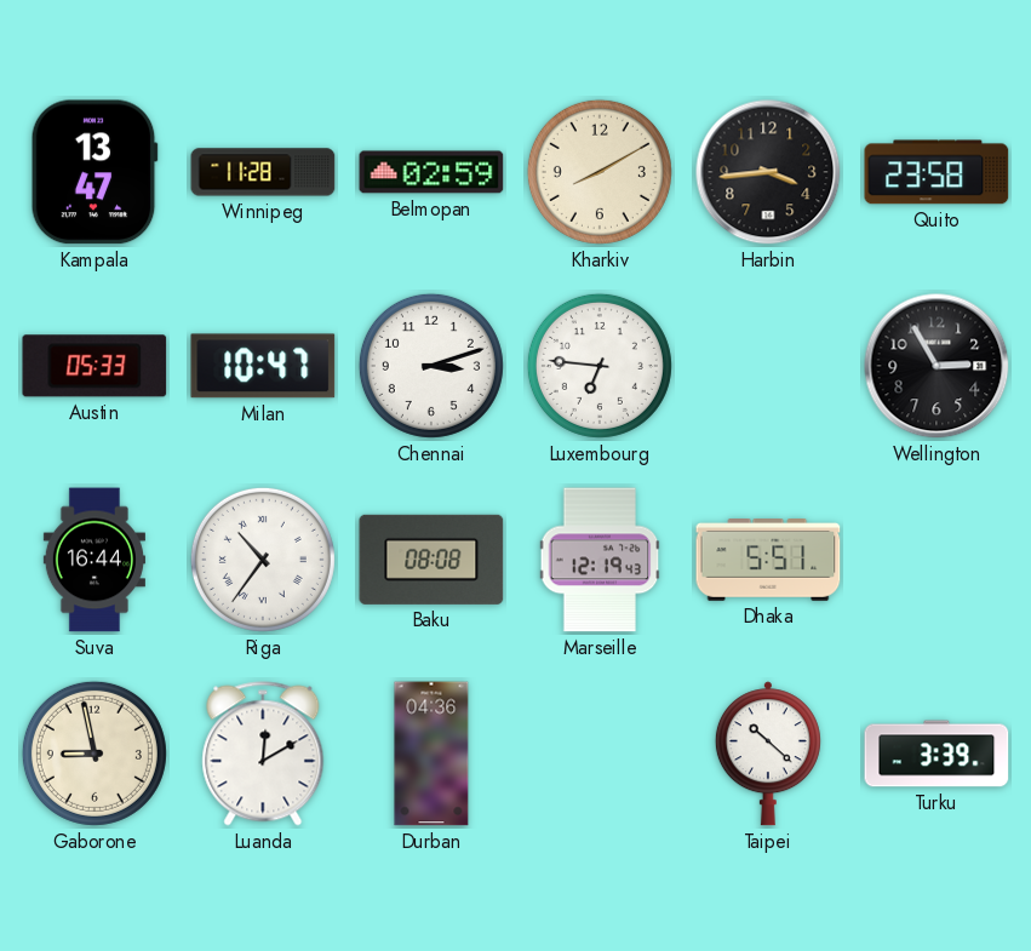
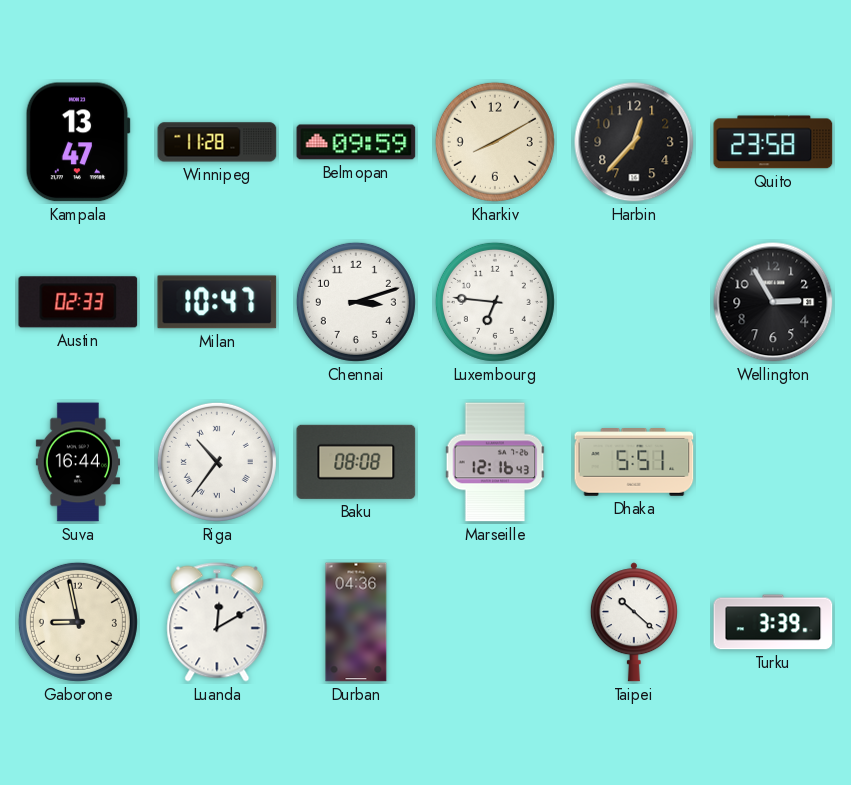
Belmopan: 02:59 -> 09:59
Harbin: 3:44 -> 12:37
Austin: 05:33 -> 02:33
Marseille: 12:19 -> 12:16
